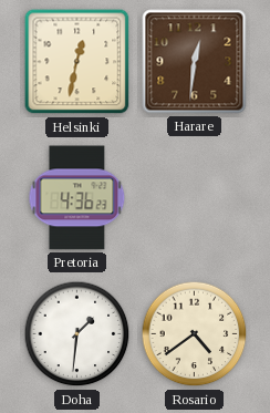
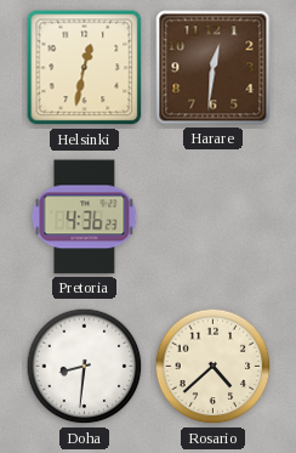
Doha: 1:31 -> 8:31
Rosario: 4:39 -> 4:38
